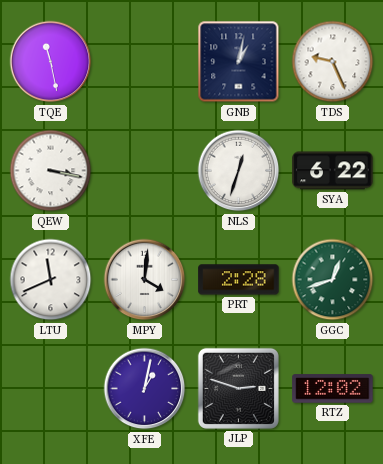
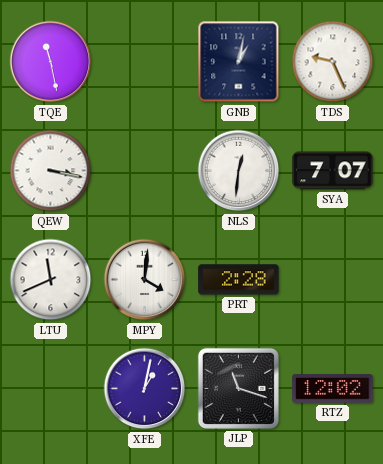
NLS: 12:33 -> 12:31
SYA: 6:22 -> 7:07
GGC: 12:42 -> none
JLP: 2:48 -> 11:18
